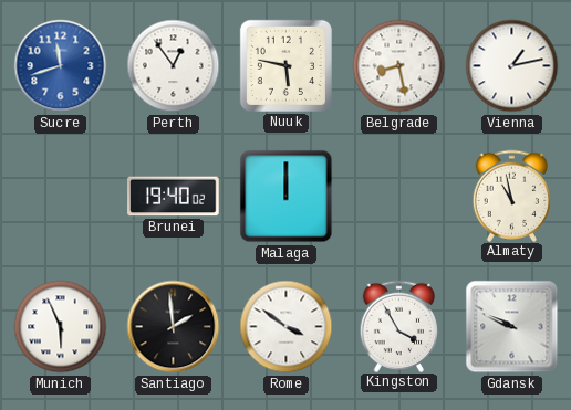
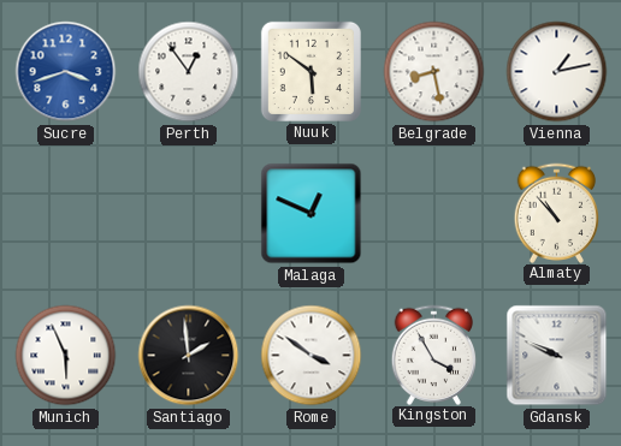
Sucre: 11:42 -> 3:42
Nuuk: 5:47 -> 5:51
Brunei: 19:40 -> none
Malaga: 12:00 -> 12:49
Almaty: 10:58 -> 10:53
